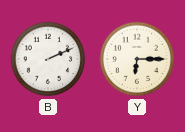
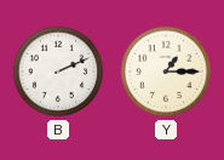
Y: 6:15 -> 1:15
